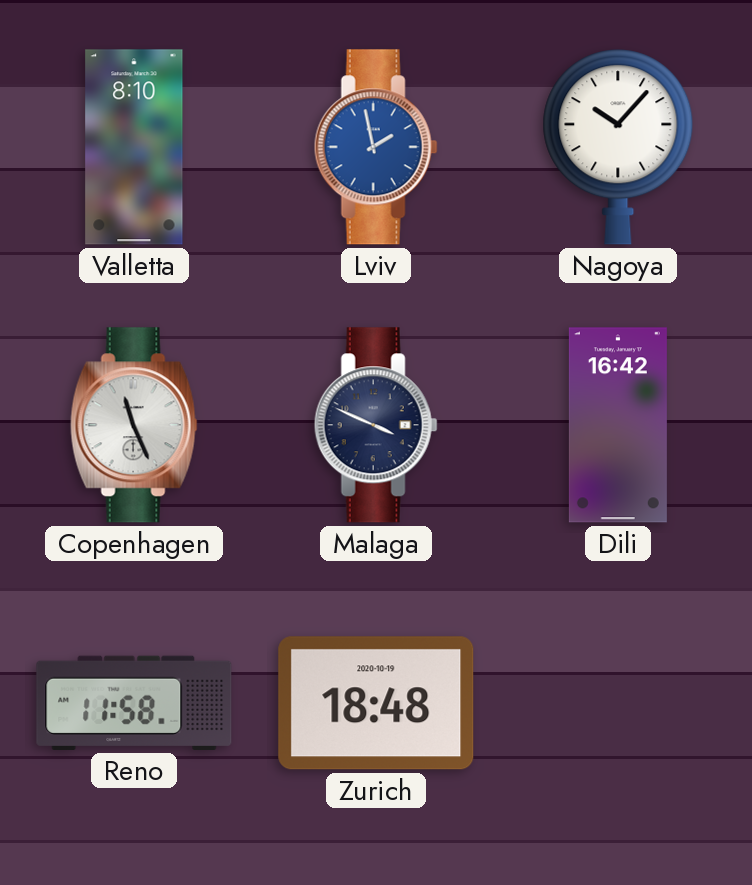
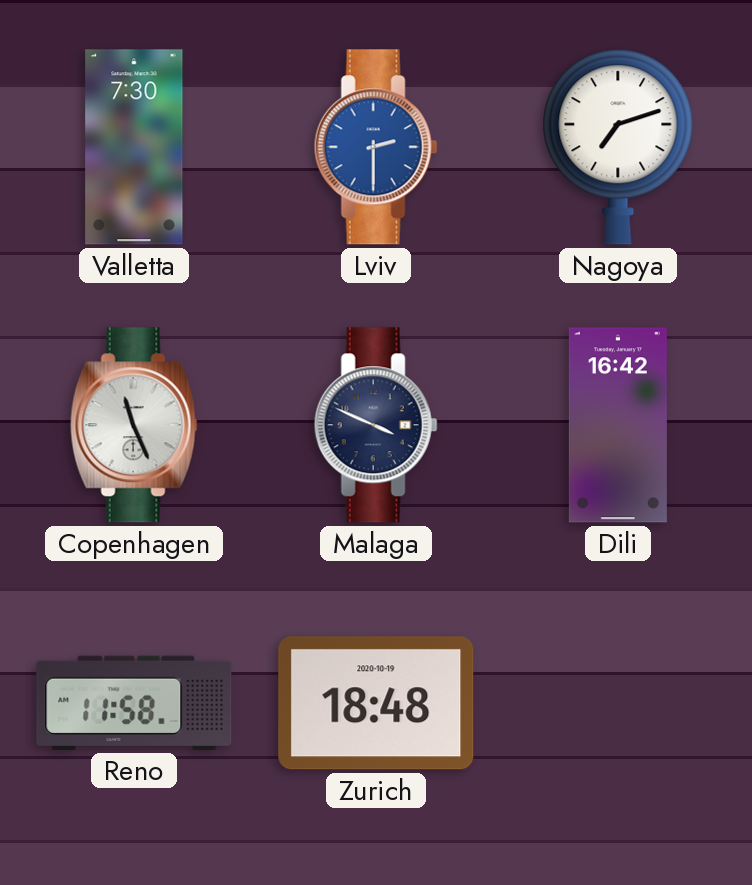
Valletta: 8:10 -> 7:30
Lviv: 1:58 -> 2:30
Nagoya: 10:07 -> 7:12
